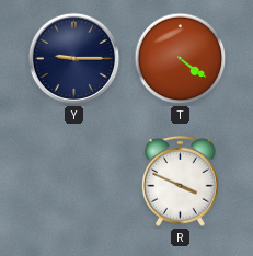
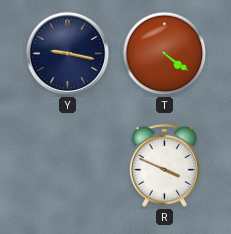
Y: 9:15 -> 9:17
